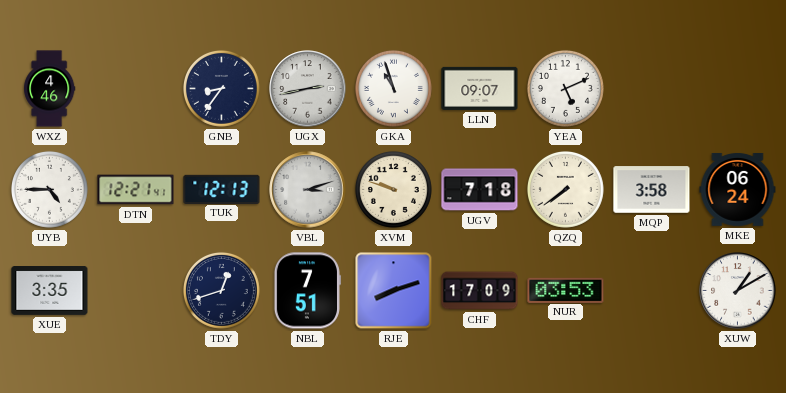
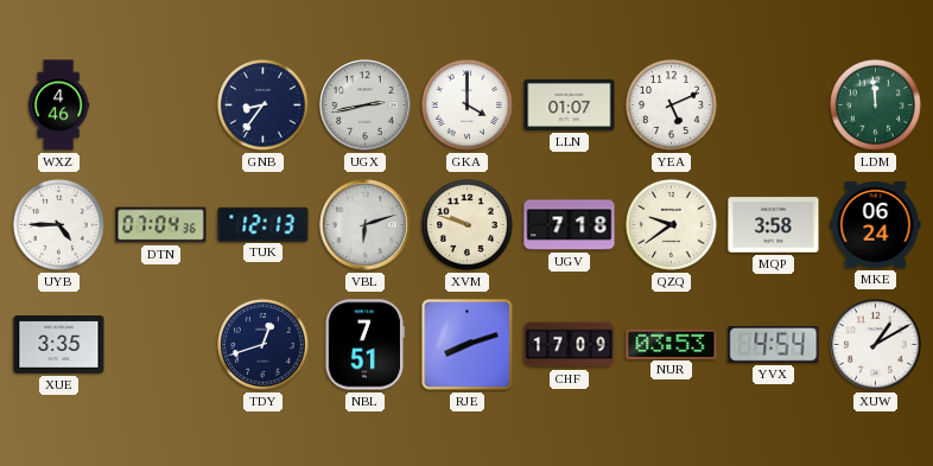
GKA: 10:57 -> 4:00
LLN: 09:07 -> 01:07
LDM: none -> 11:59
DTN: 12:21 -> 07:04
VBL: 3:12 -> 6:12
QZQ: 7:39 -> 9:39
YVX: none -> 4:54
